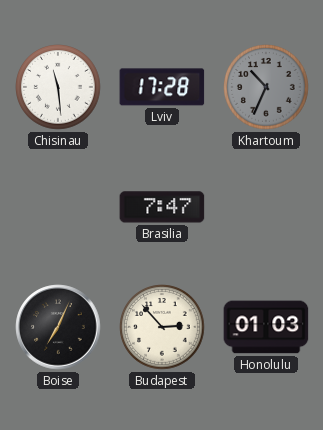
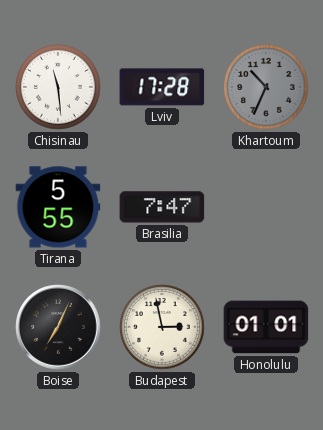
Tirana: none -> 5:55
Budapest: 2:53 -> 2:58
Honolulu: 01:03 -> 01:01
